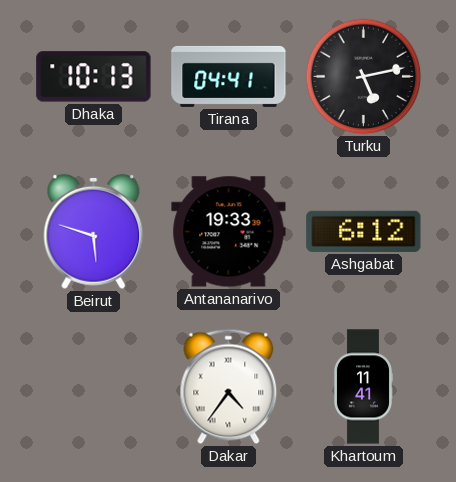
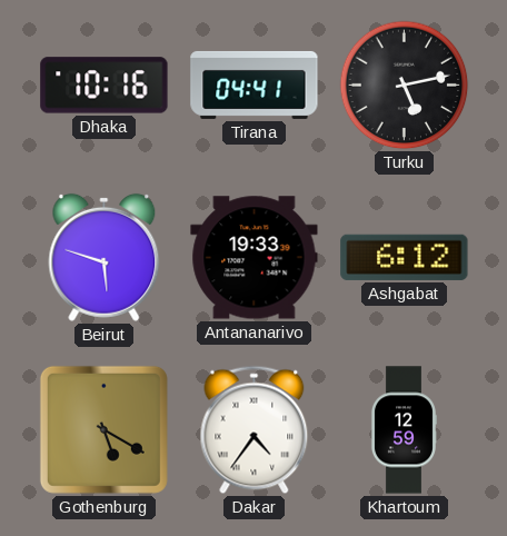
Dhaka: 10:13 -> 10:16
Gothenburg: none -> 5:20
Khartoum: 11:41 -> 12:59
